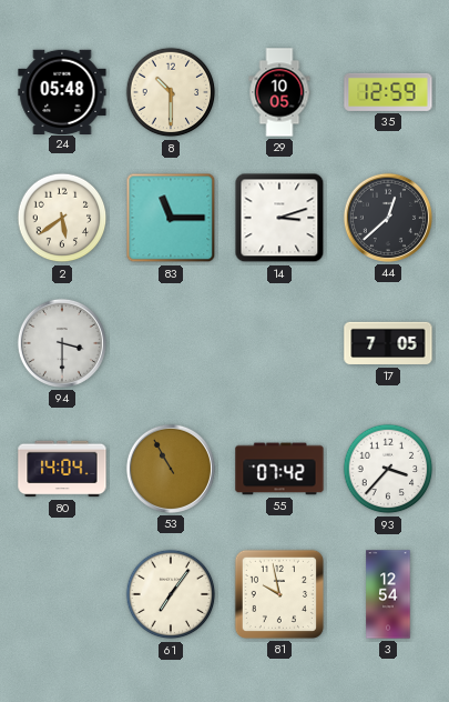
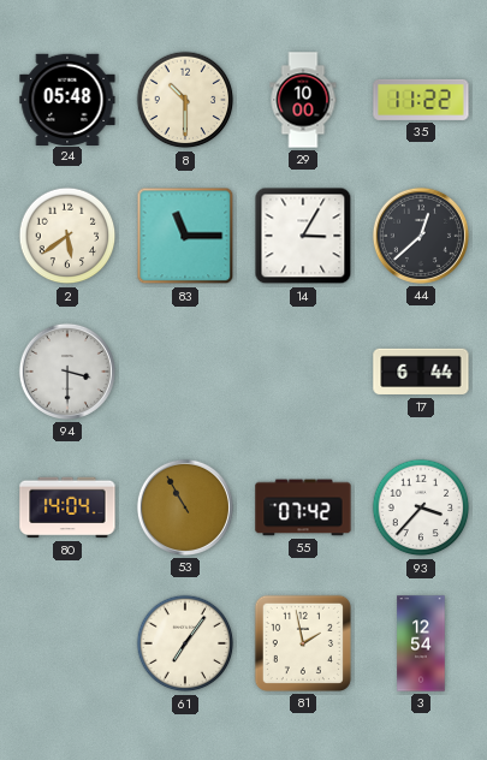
29: 10:05 -> 10:00
35: 12:59 -> 11:22
14: 3:12 -> 3:05
17: 7:05 -> 6:44
81: 9:58 -> 1:58
